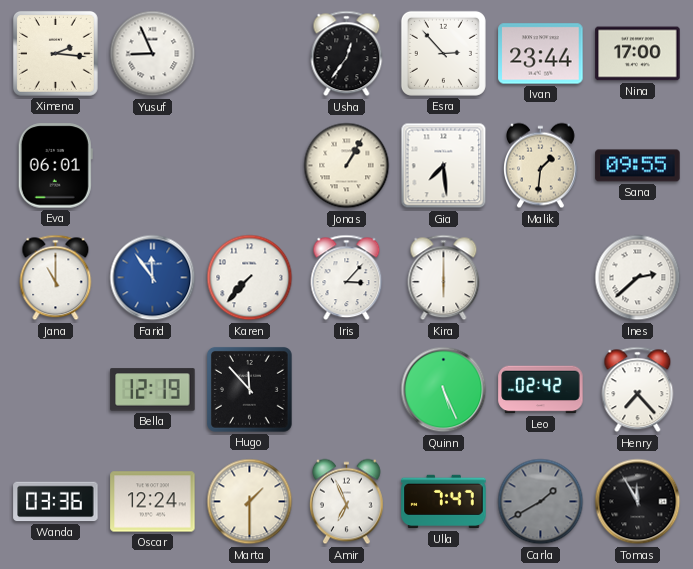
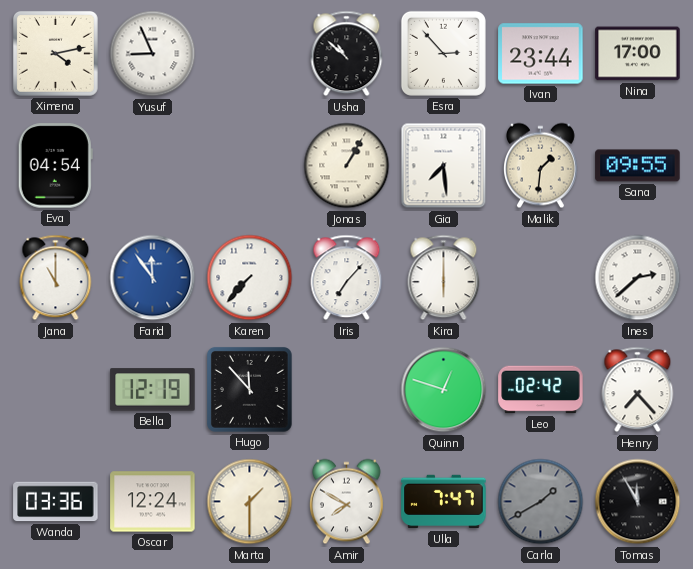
Ximena: 2:16 -> 4:13
Usha: 12:36 -> 10:52
Eva: 06:01 -> 04:54
Iris: 3:07 -> 7:07
Quinn: 5:26 -> 12:48
Amir: 6:56 -> 7:50
